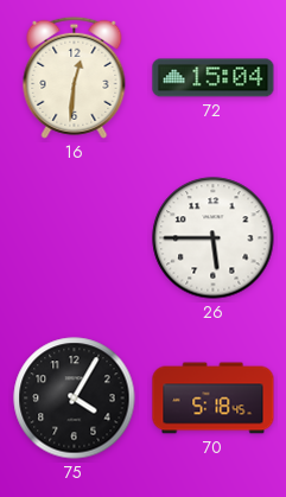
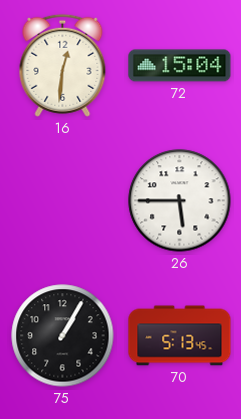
75: 4:05 -> 1:05
70: 5:18 -> 5:13
